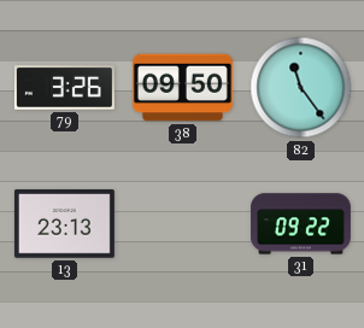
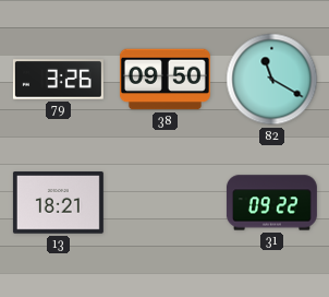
82: 11:24 -> 11:20
13: 23:13 -> 18:21
